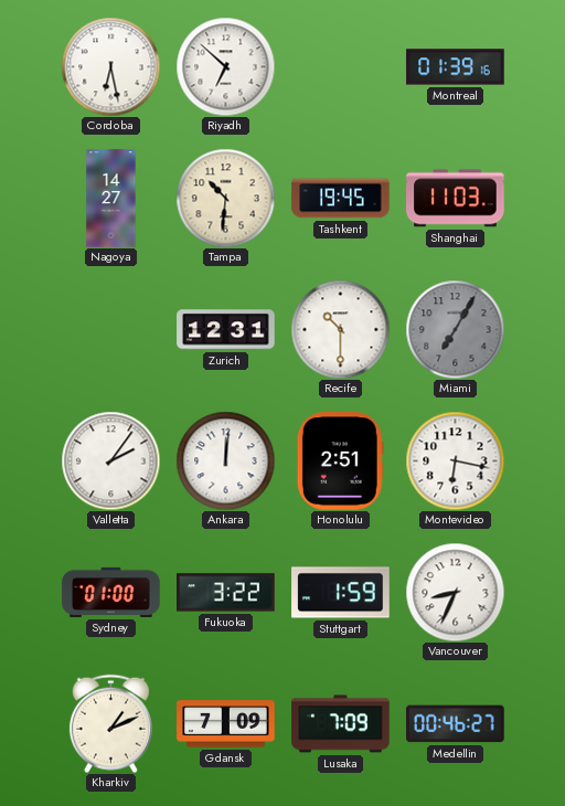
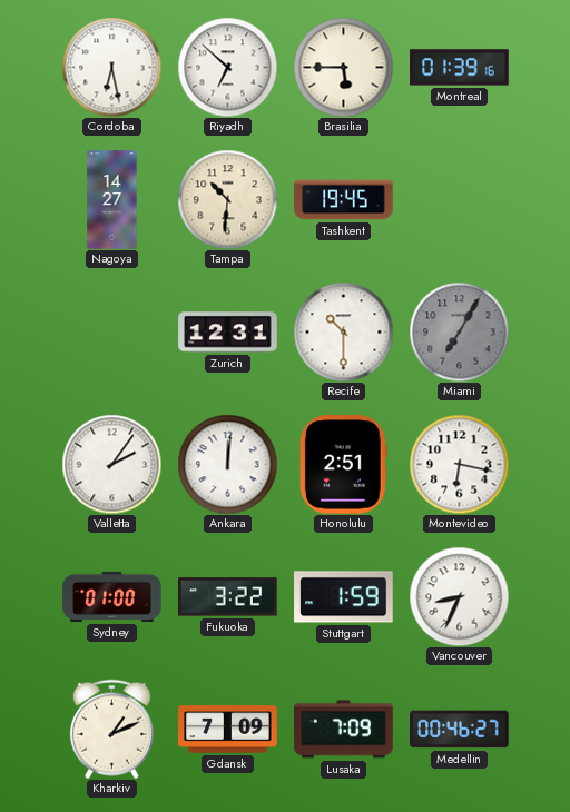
Brasilia: none -> 5:45
Shanghai: 11:03 -> none
